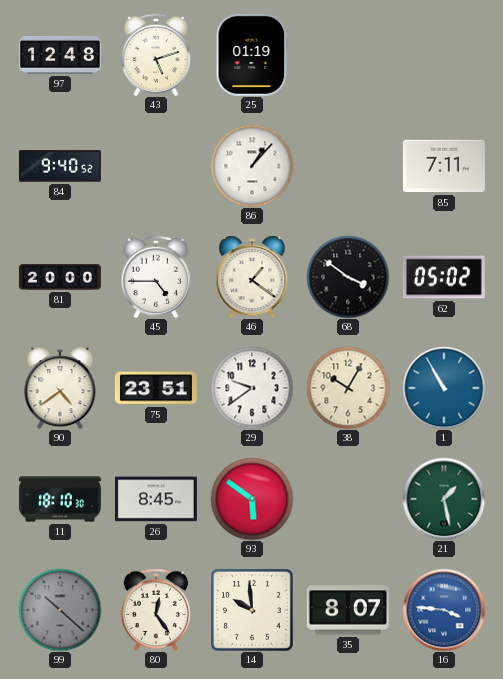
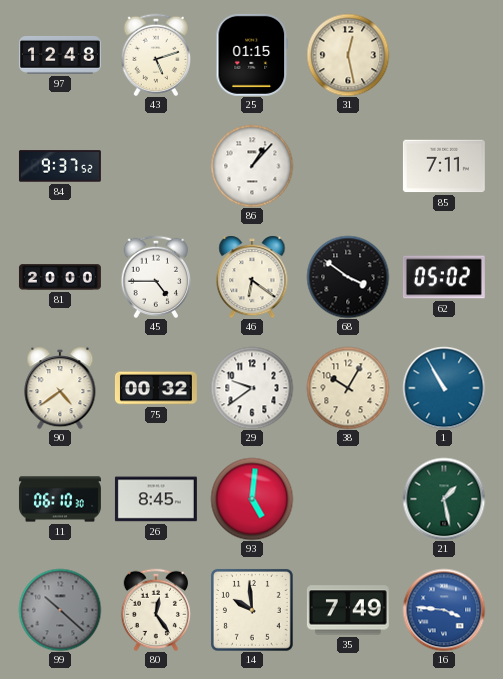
25: 01:19 -> 01:15
31: none -> 12:28
84: 9:40 -> 9:37
46: 1:21 -> 6:21
75: 23:51 -> 00:32
11: 18:10 -> 06:10
93: 5:51 -> 5:01
35: 8:07 -> 7:49
